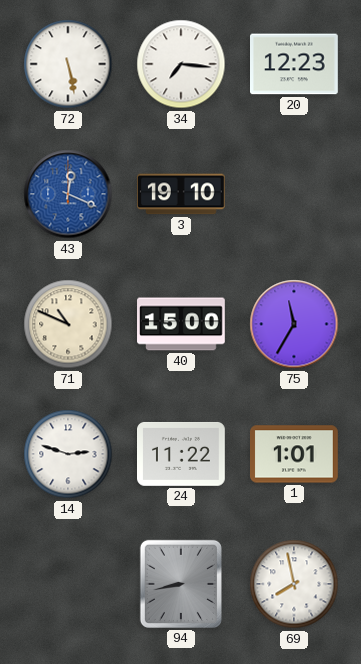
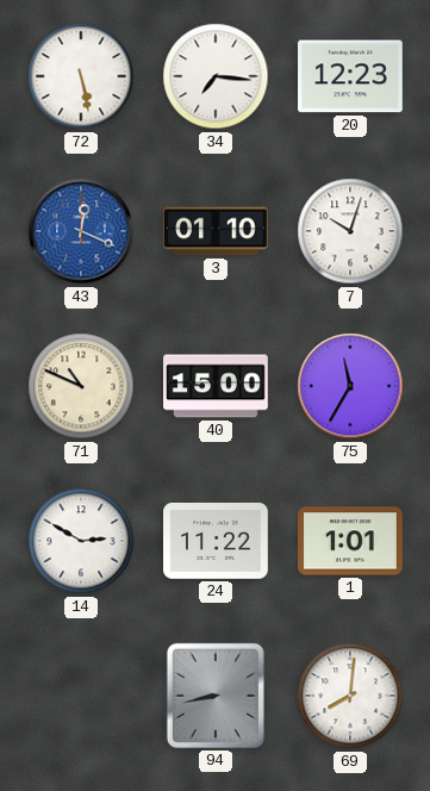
3: 19:10 -> 01:10
7: none -> 10:03
14: 2:48 -> 2:50
69: 7:58 -> 8:01
